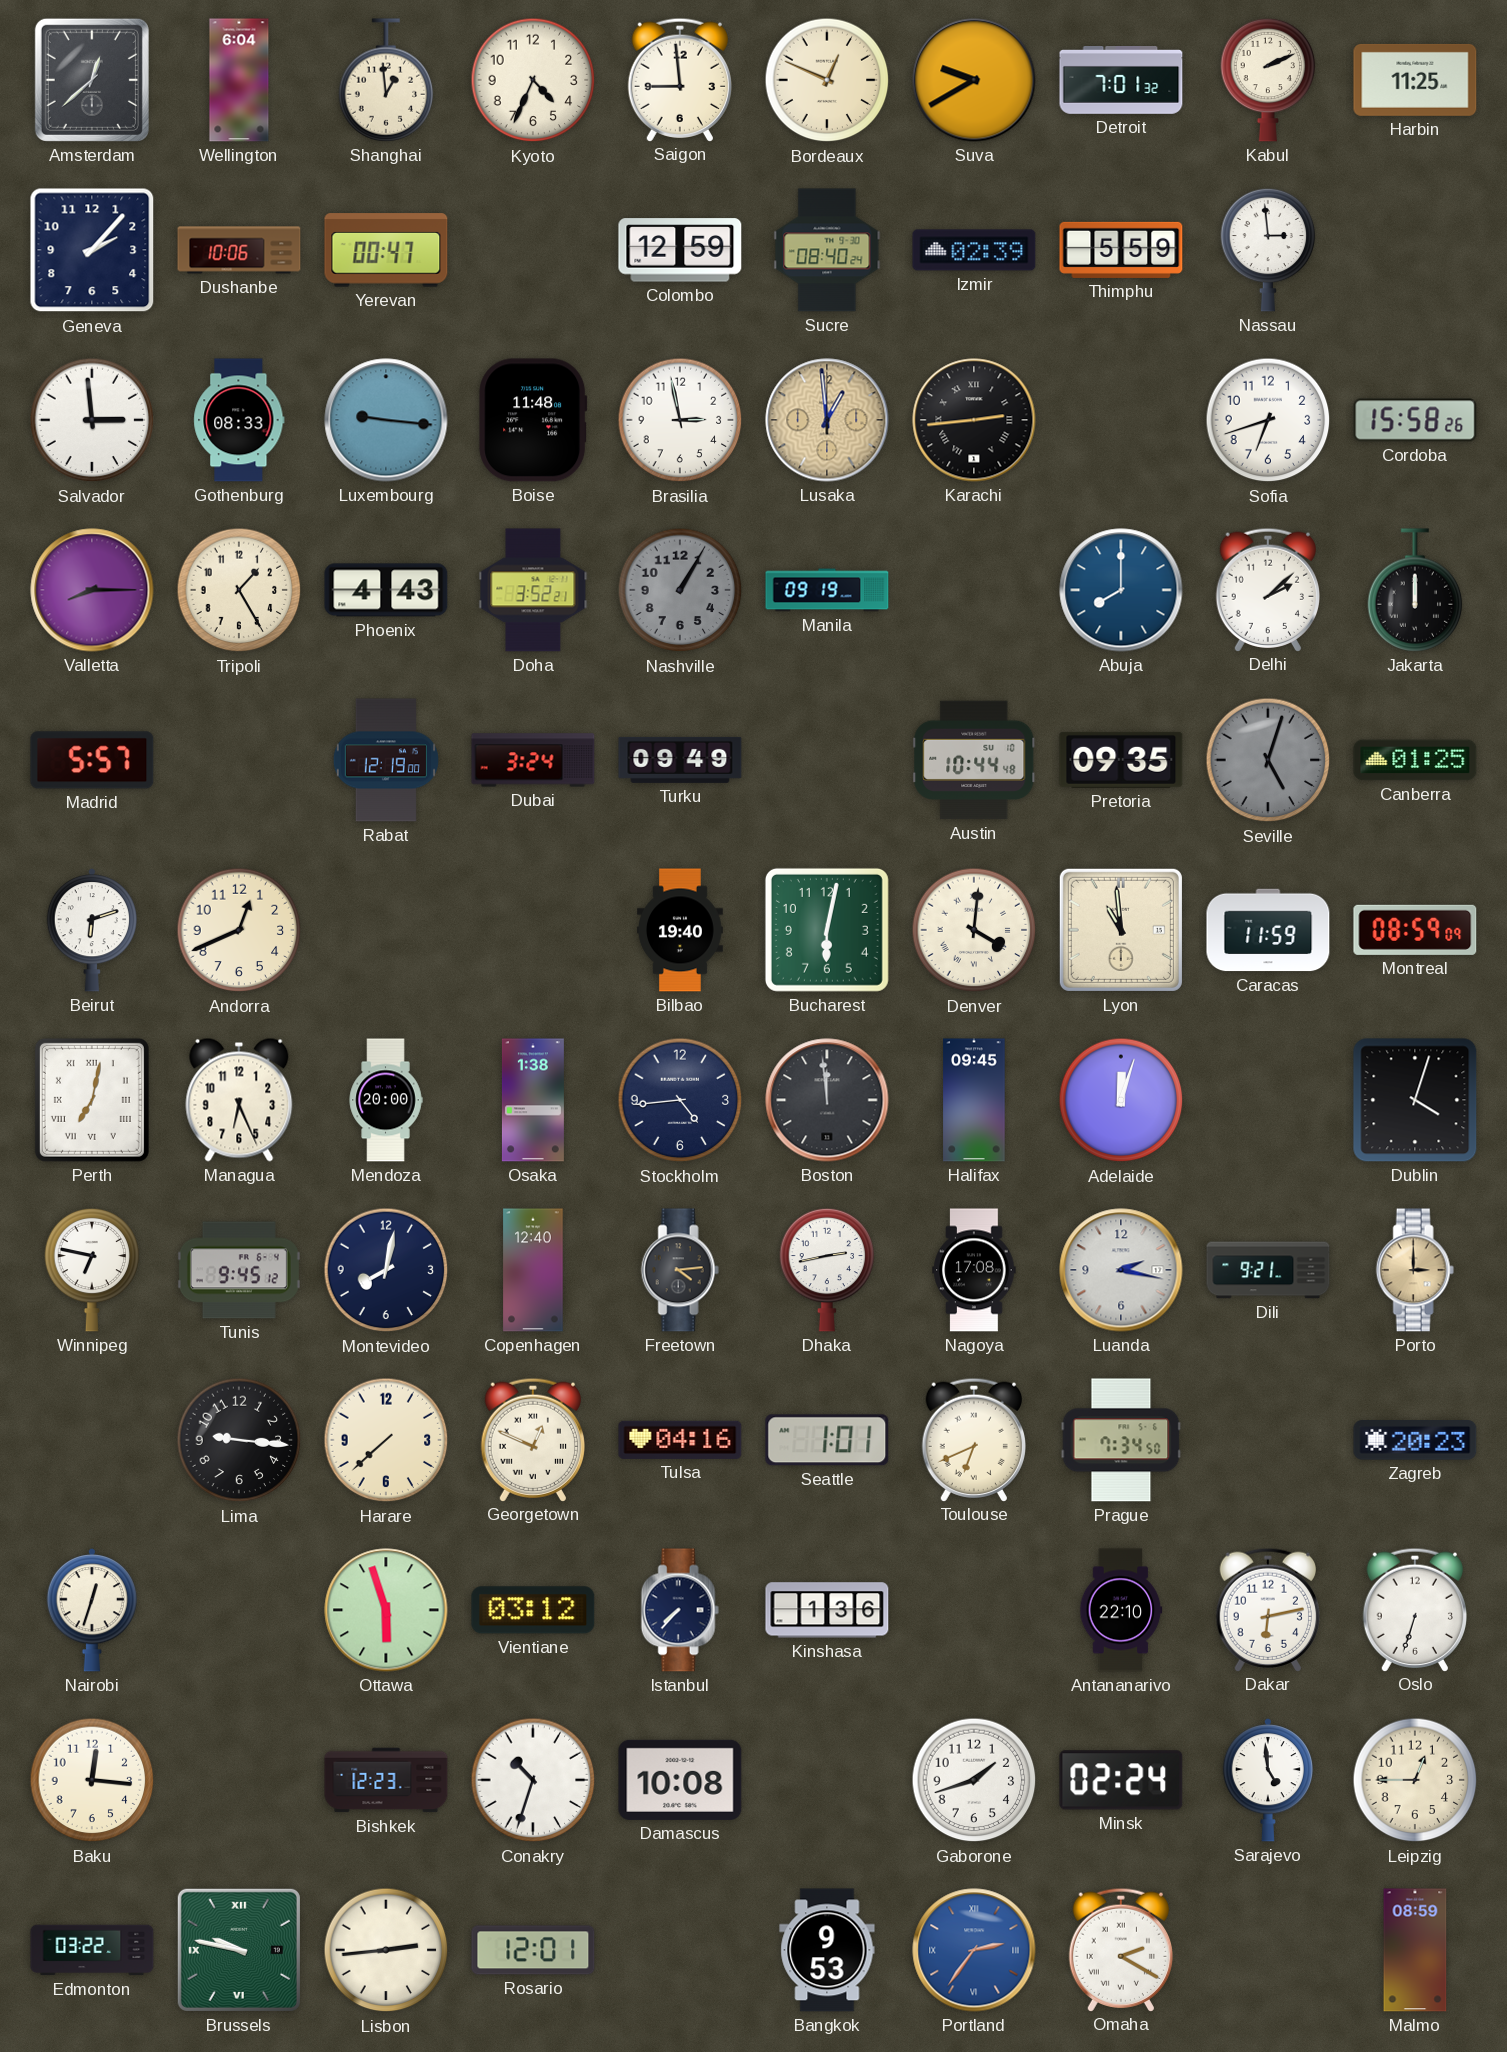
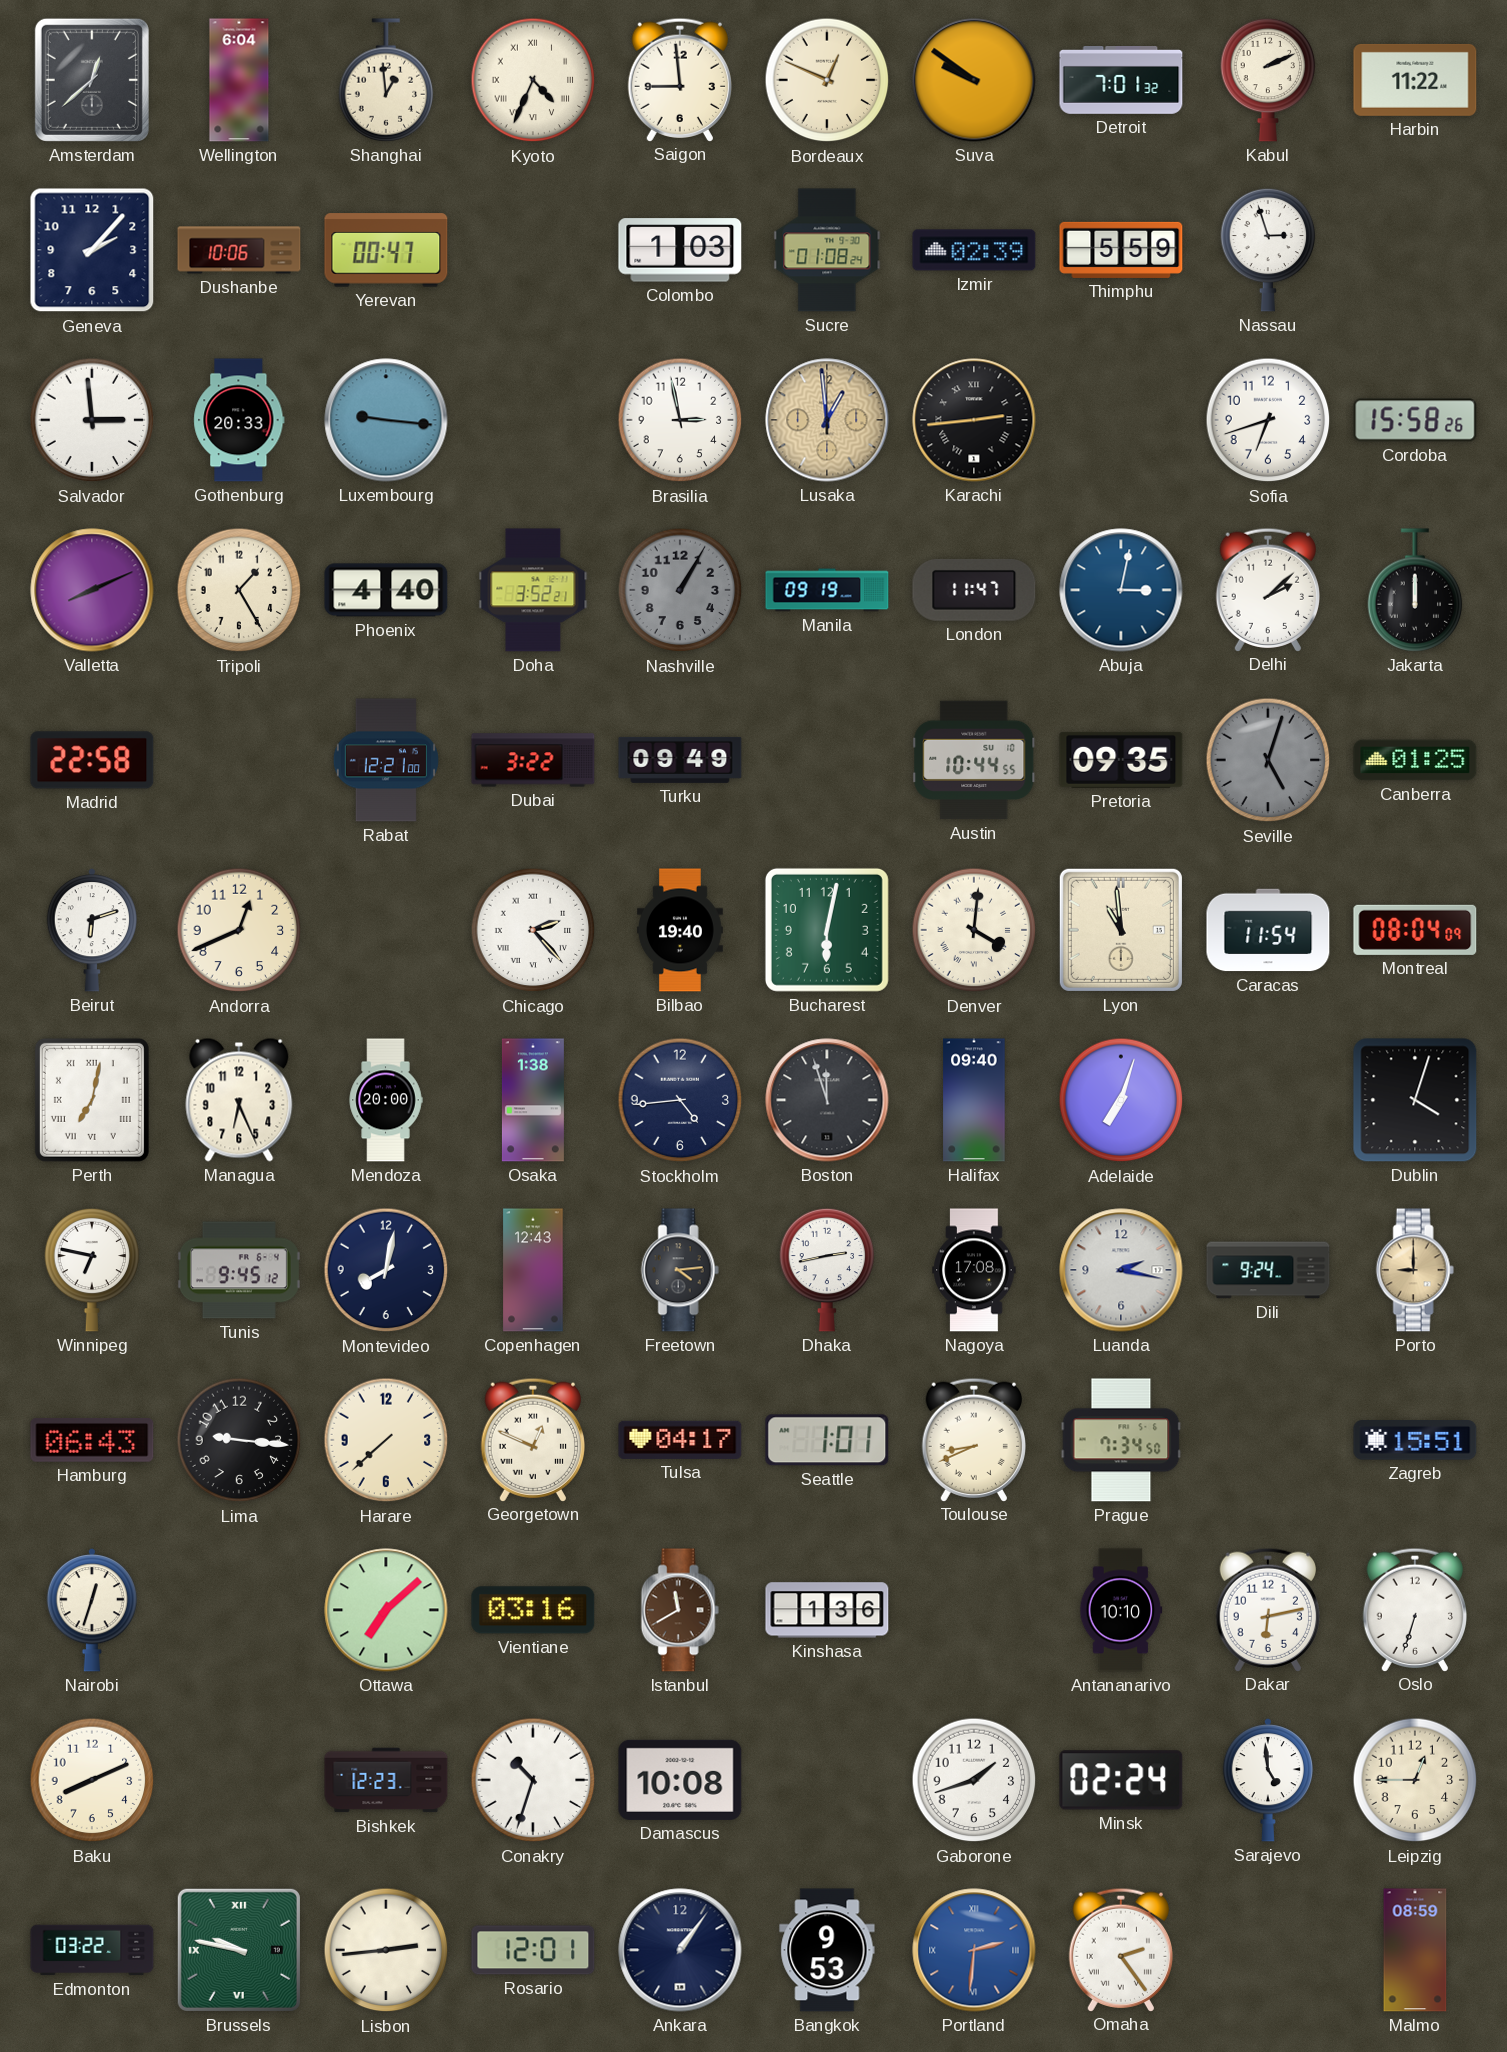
Kyoto numerals: Arabic -> Roman
Suva: 9:40 -> 9:51
Harbin: 11:25 -> 11:22
Colombo: 12:59 -> 1:03
Sucre: 08:40 -> 01:08
Nassau: 2:59 -> 2:57
Gothenburg: 08:33 -> 20:33
Boise: 11:48 -> none
Valletta: 8:15 -> 8:11
Phoenix: 4:43 -> 4:40
London: none -> 11:47
Abuja: 8:00 -> 3:02
Madrid: 5:57 -> 22:58
Rabat: 12:19 -> 12:21
Dubai: 3:24 -> 3:22
Austin: 10:44:48 -> 10:44:55
Chicago: none -> 2:23
Caracas: 11:59 -> 11:54
Montreal: 08:59 -> 08:04
Boston: 11:59 -> 11:57
Halifax: 09:45 -> 09:40
Adelaide: 12:03 -> 7:03
Copenhagen: 12:40 -> 12:43
Dili: 9:21 -> 9:24
Porto: 3:00 -> 9:00
Hamburg: none -> 06:43
Tulsa: 04:16 -> 04:17
Toulouse: 6:41 -> 8:41
Zagreb: 20:23 -> 15:51
Ottawa: 5:57 -> 7:08
Vientiane: 03:12 -> 03:16
Istanbul: 7:37 -> 11:40
Istanbul dial: navy -> brown
Antananarivo: 22:10 -> 10:10
Baku: 12:16 -> 8:11
Ankara: none -> 1:06
Portland: 2:36 -> 2:31
Omaha: 2:20 -> 2:24
